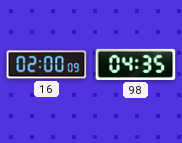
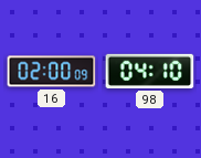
98: 04:35 -> 04:10
